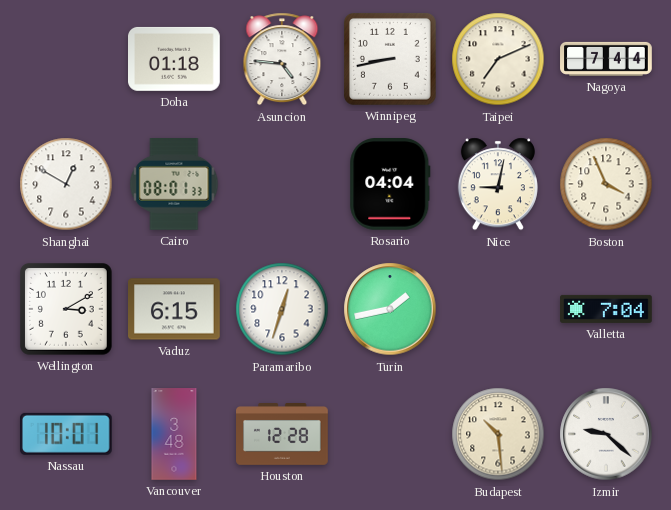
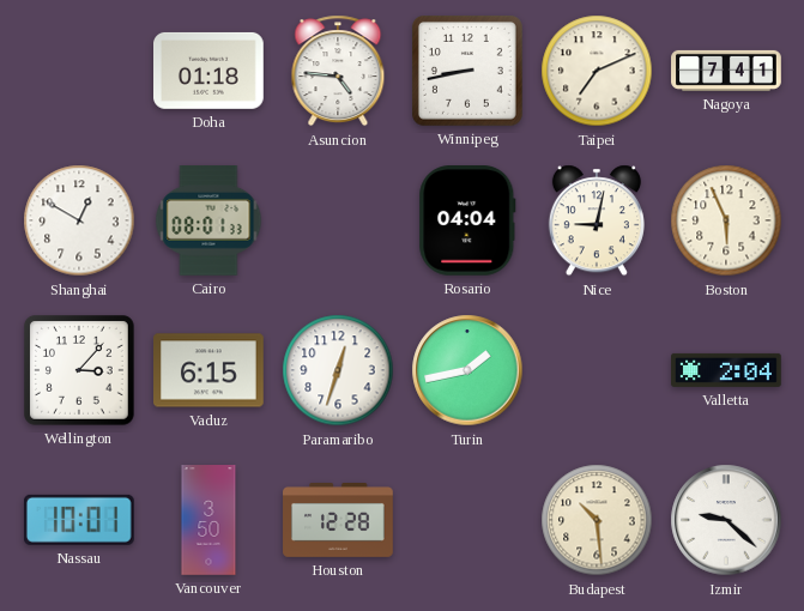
Nagoya: 7:44 -> 7:41
Boston: 3:56 -> 5:56
Wellington: 3:10 -> 3:07
Valletta: 7:04 -> 2:04
Vancouver: 3:48 -> 3:50
